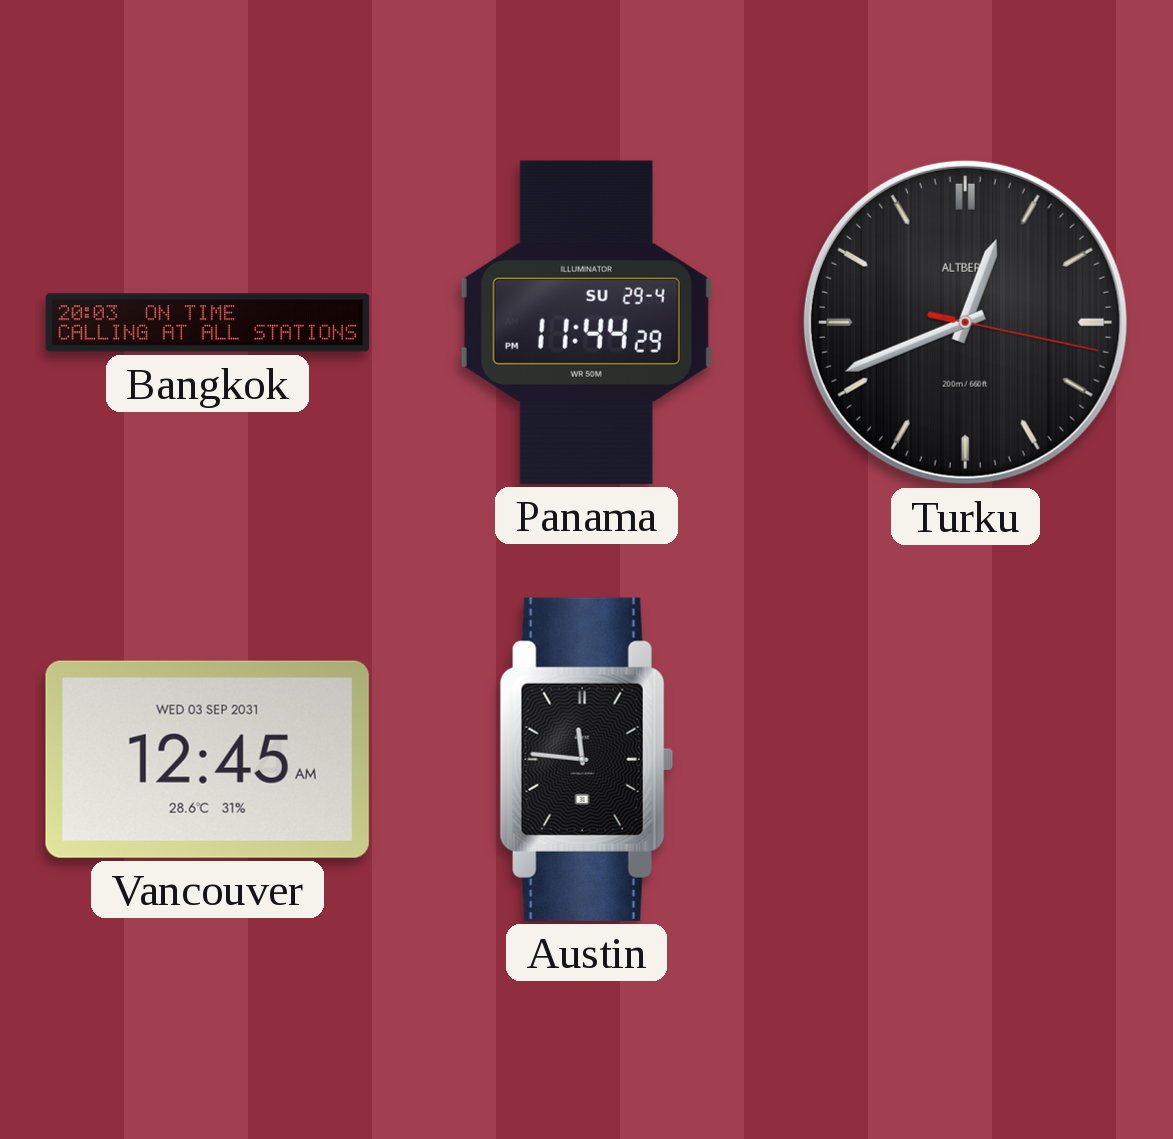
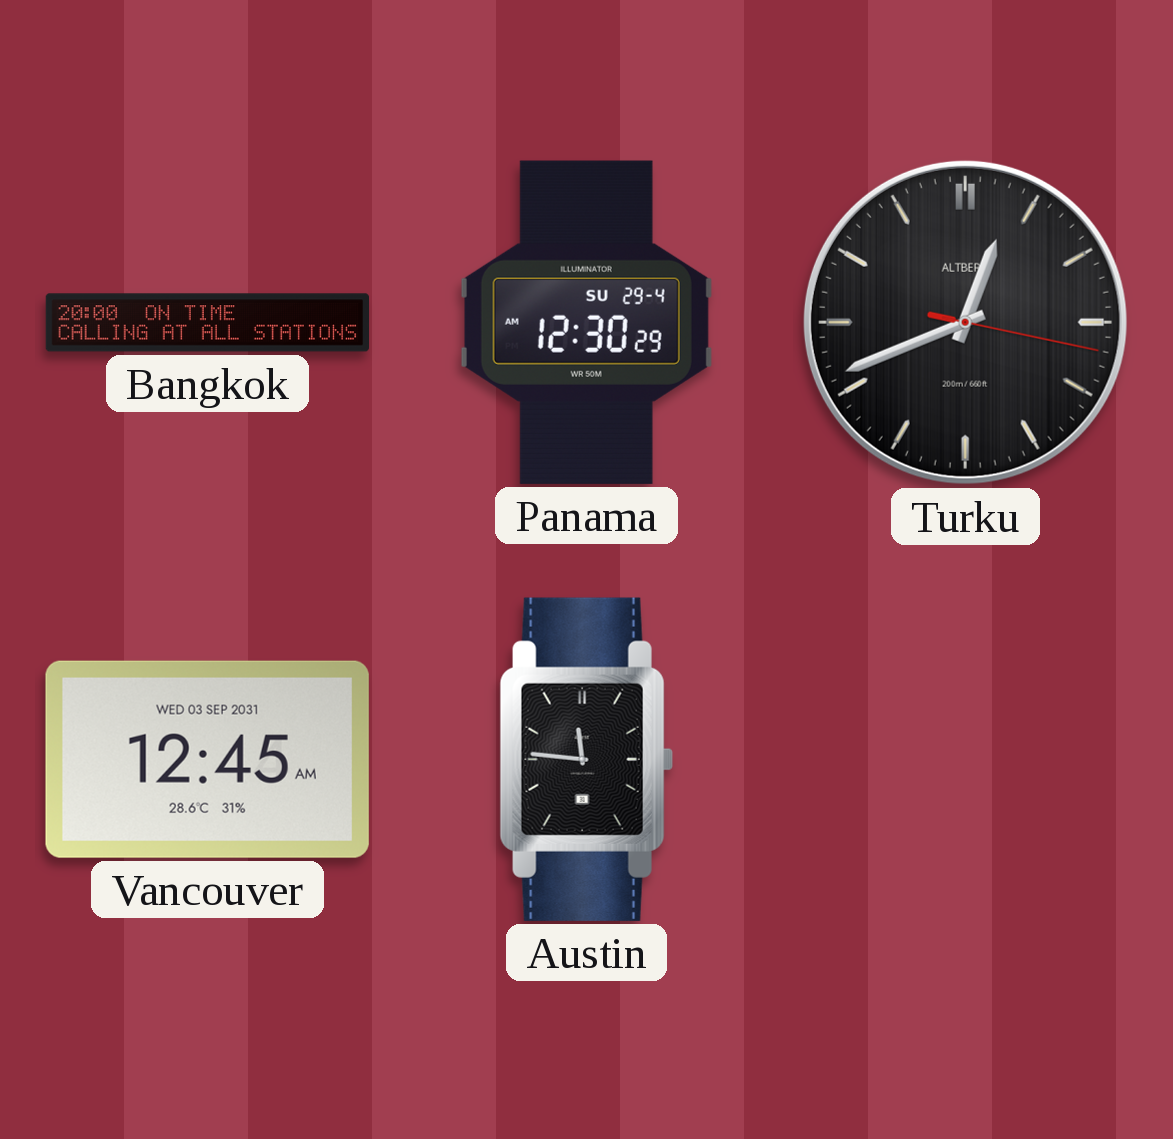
Bangkok: 20:03 -> 20:00
Panama: 11:44 -> 12:30
